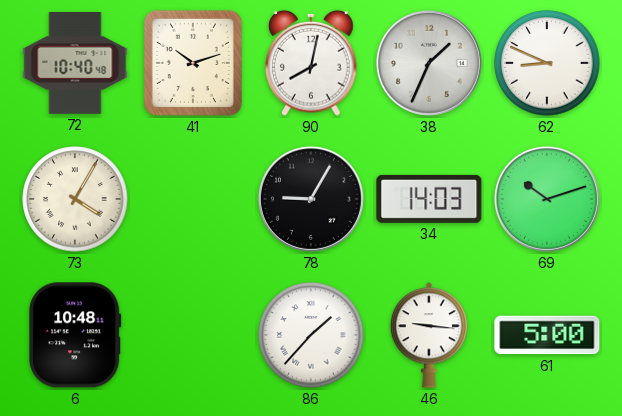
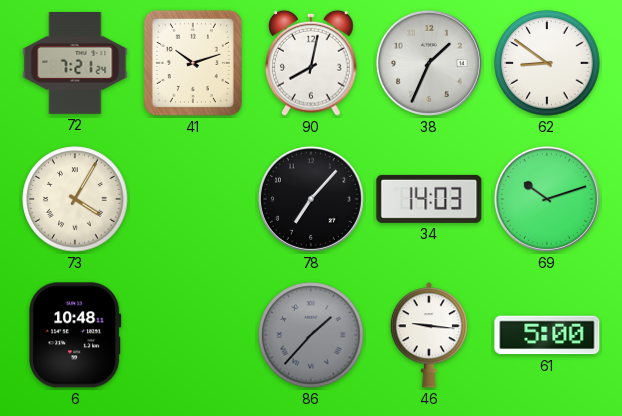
72: 10:40 -> 7:21
62: 8:49 -> 8:51
78: 9:05 -> 7:07
86 dial: white -> grey
